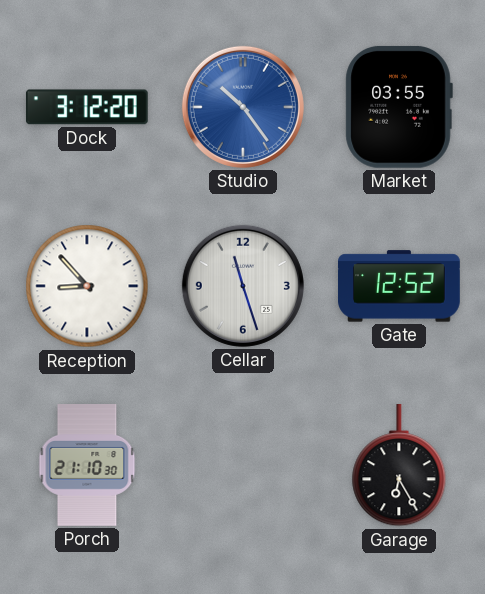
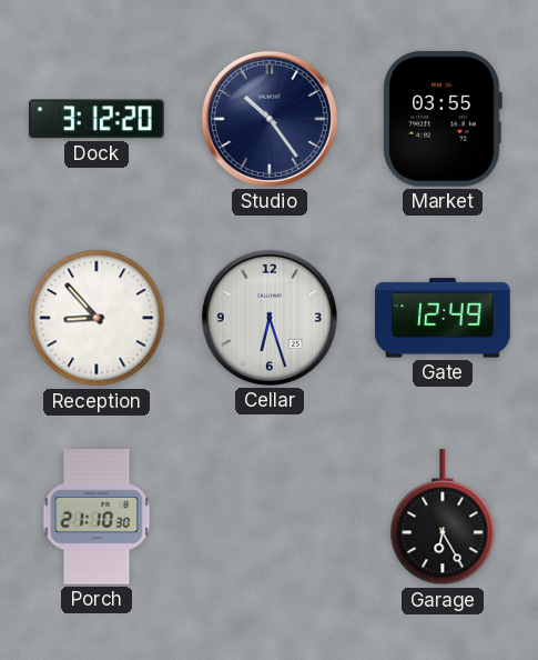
Studio dial: blue -> navy
Cellar: 11:27 -> 6:27
Gate: 12:52 -> 12:49
